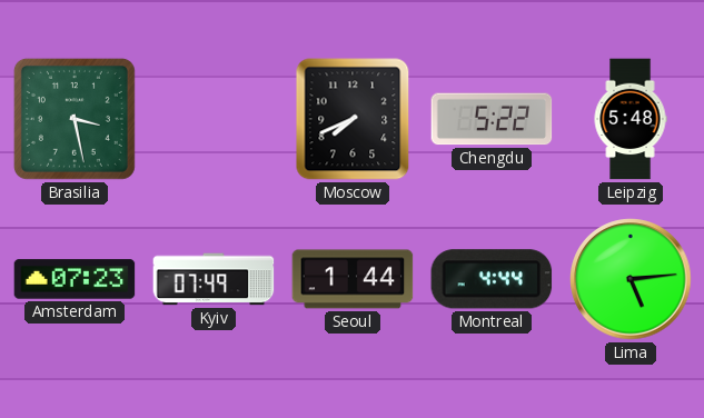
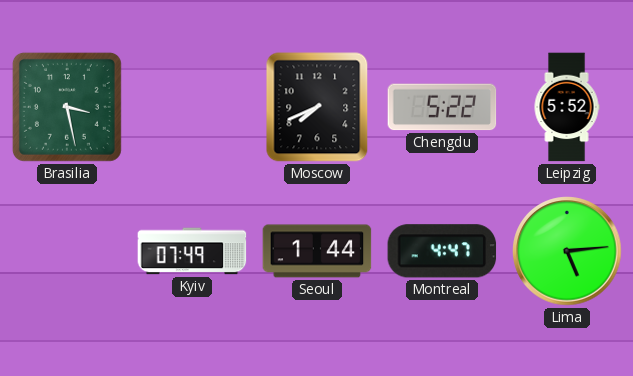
Leipzig: 5:48 -> 5:52
Amsterdam: 07:23 -> none
Montreal: 4:44 -> 4:47
